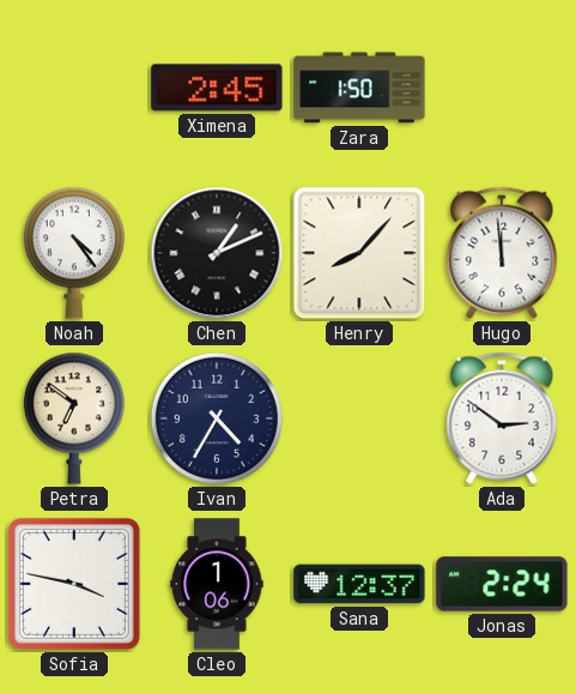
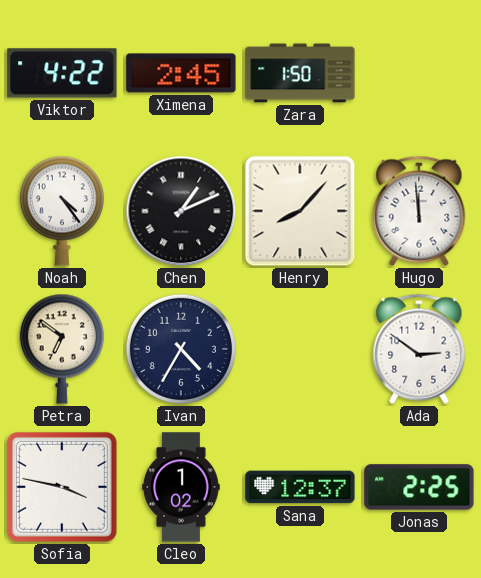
Viktor: none -> 4:22
Cleo: 1:06 -> 1:02
Jonas: 2:24 -> 2:25
